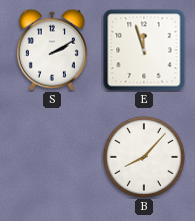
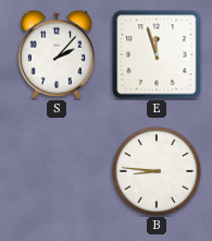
S: 2:10 -> 2:07
B: 8:07 -> 8:46
